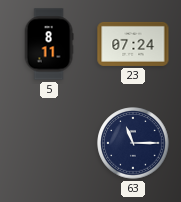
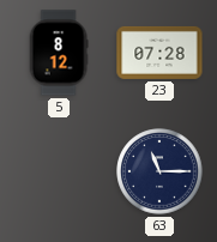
5: 8:11 -> 8:12
23: 07:24 -> 07:28
